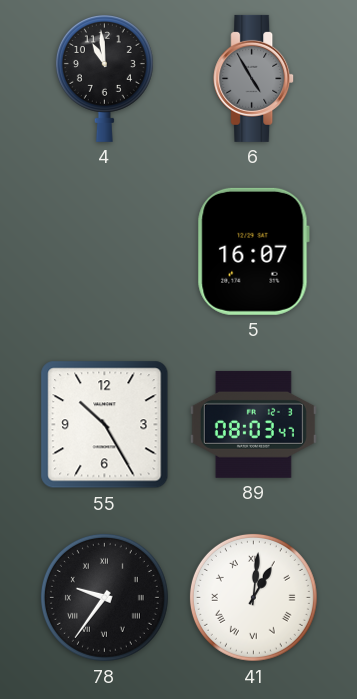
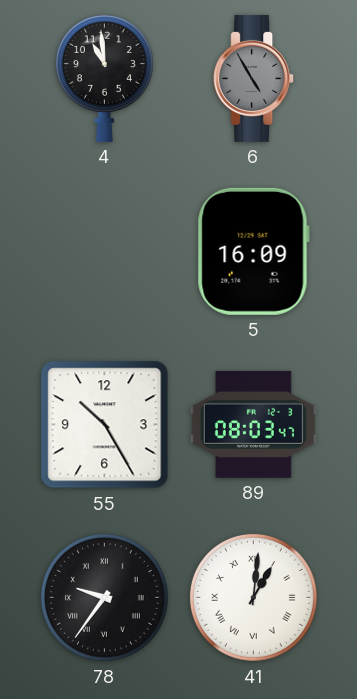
5: 16:07 -> 16:09
